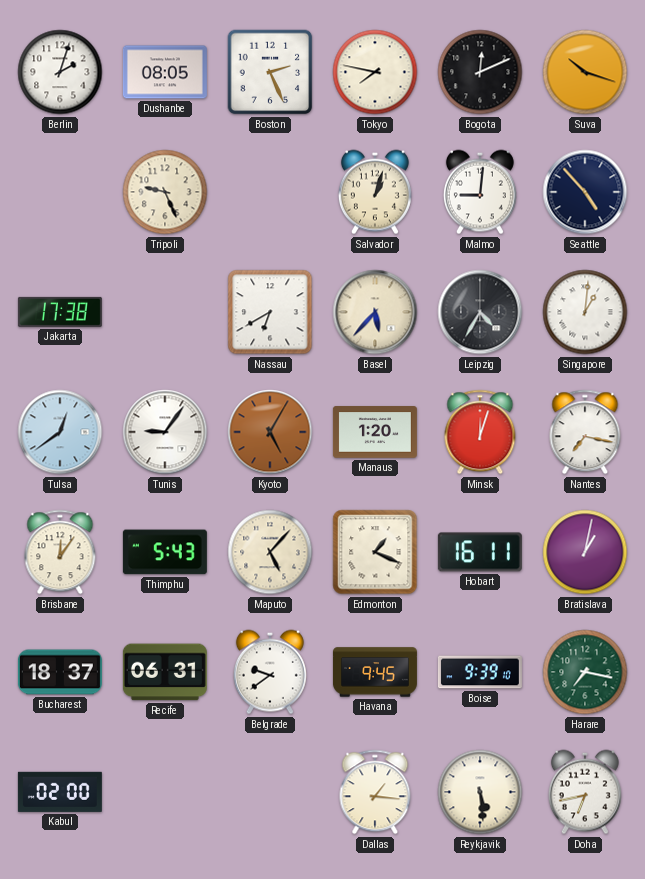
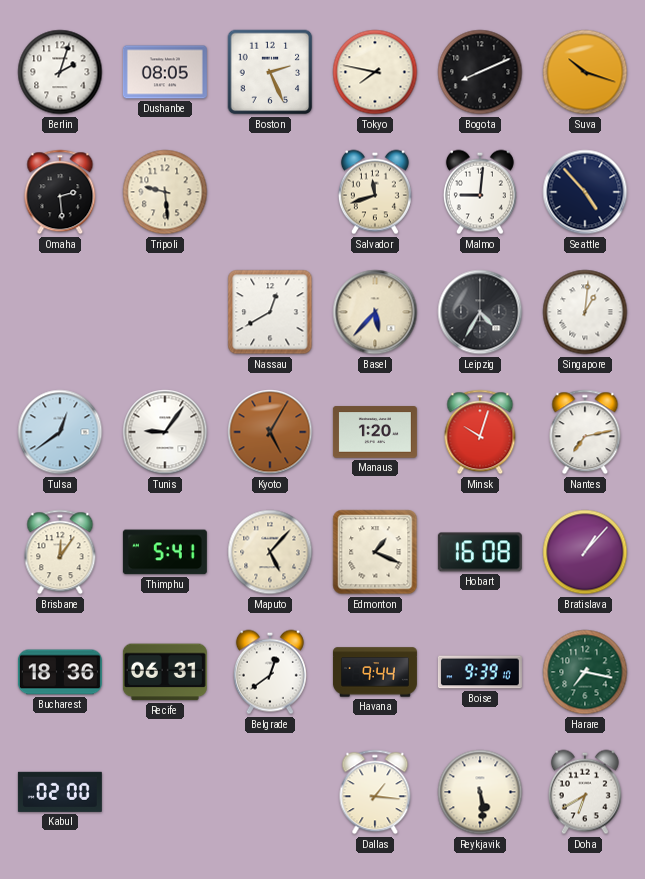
Bogota: 12:11 -> 8:11
Omaha: none -> 2:29
Tripoli: 9:26 -> 9:29
Salvador: 1:03 -> 11:42
Jakarta: 17:38 -> none
Nassau: 6:40 -> 12:40
Minsk: 12:03 -> 10:03
Nantes: 7:17 -> 7:13
Thimphu: 5:43 -> 5:41
Hobart: 16:11 -> 16:08
Bratislava: 1:02 -> 1:07
Bucharest: 18:37 -> 18:36
Belgrade: 9:39 -> 12:39
Havana: 9:45 -> 9:44
Doha: 6:43 -> 6:40
